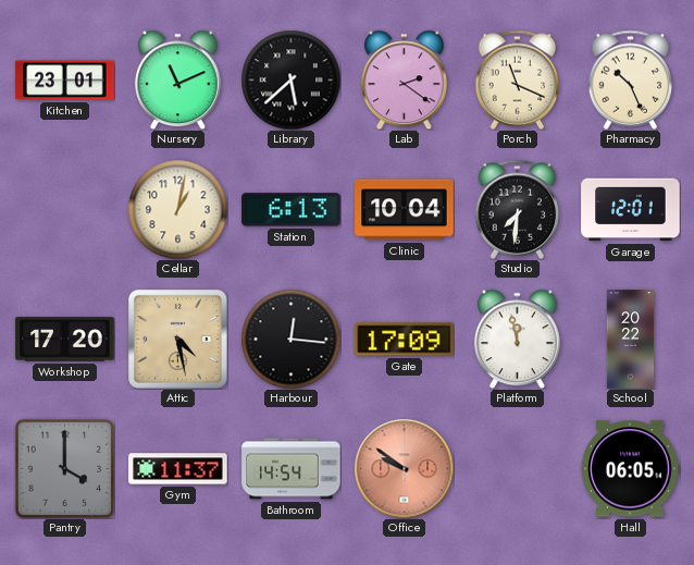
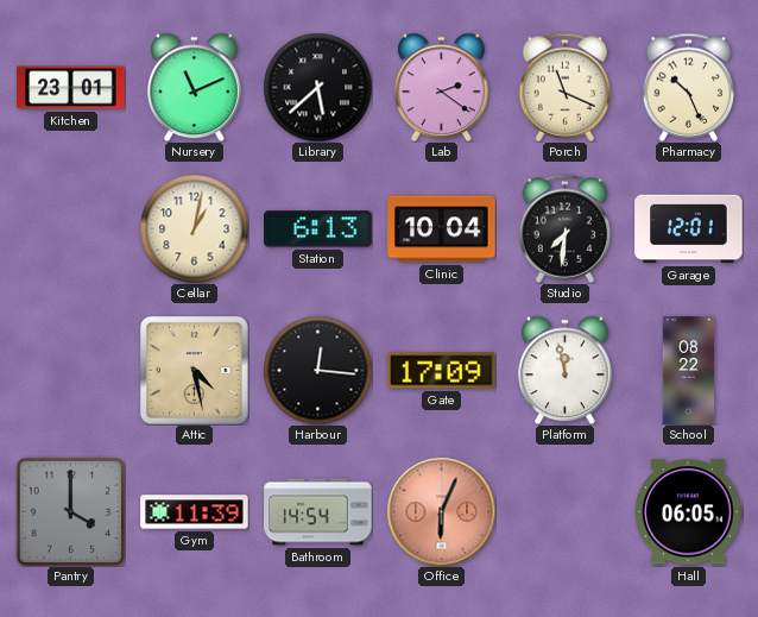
Workshop: 17:20 -> none
School: 20:22 -> 08:22
Gym: 11:37 -> 11:39
Office: 9:51 -> 6:04
